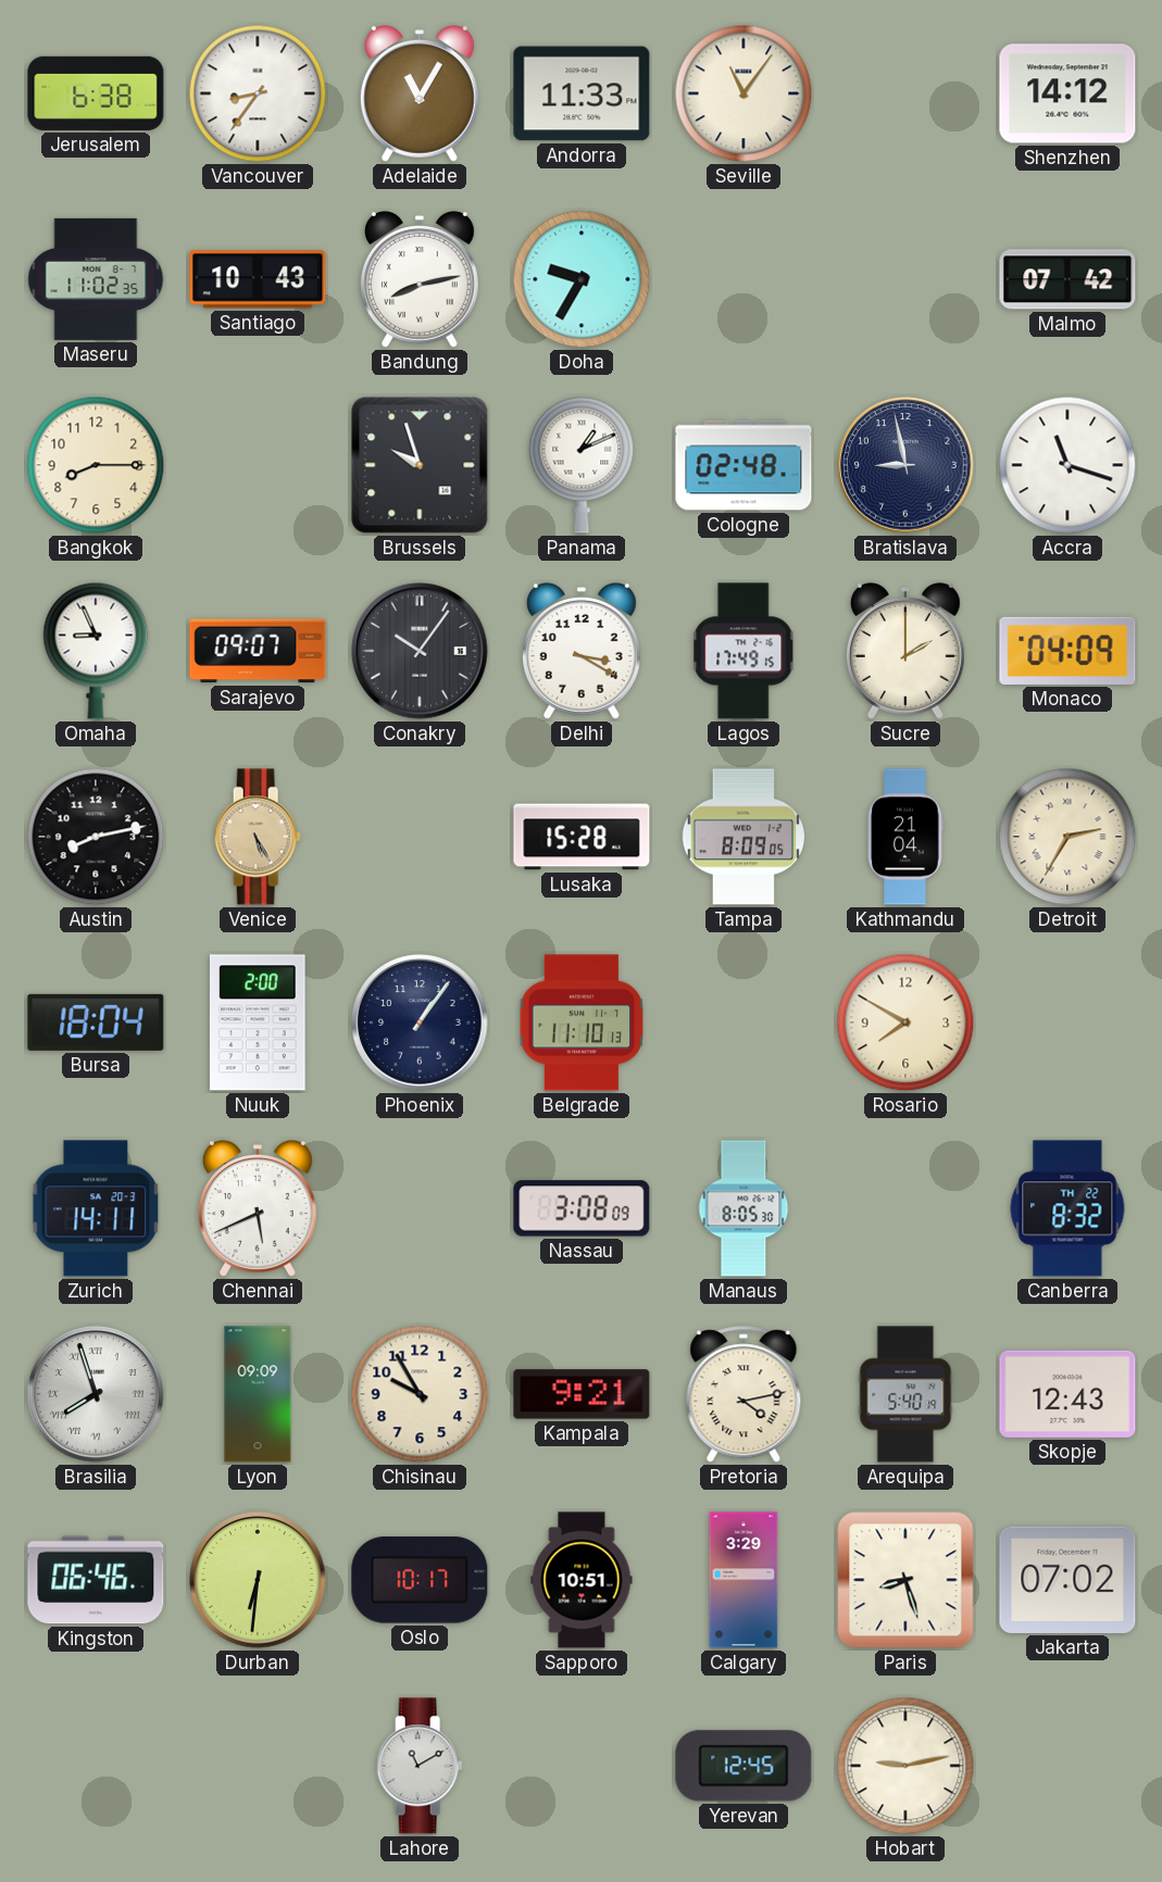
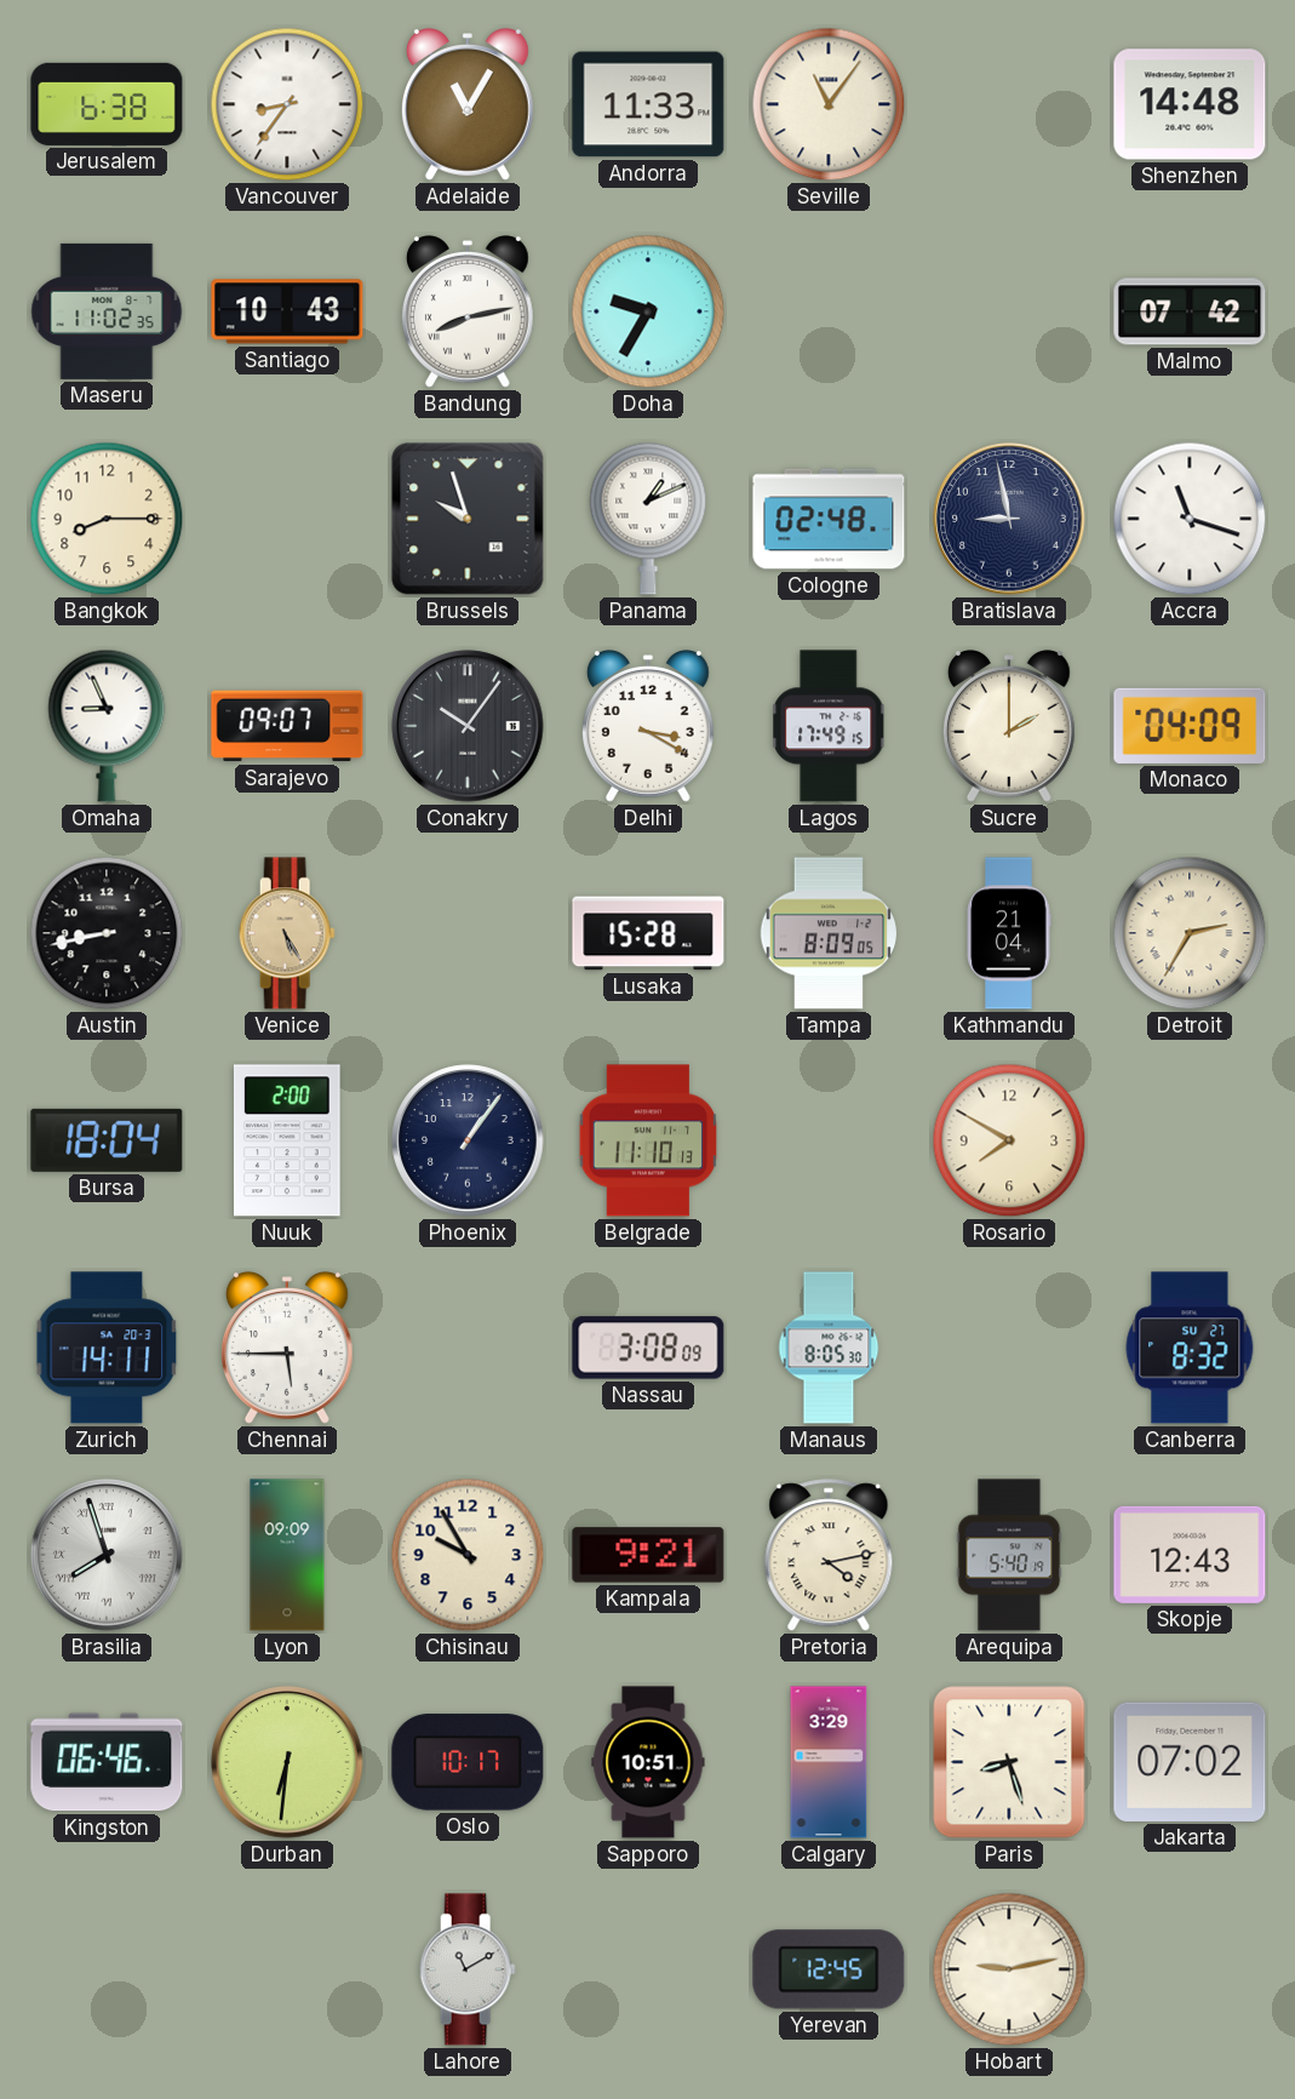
Shenzhen: 14:12 -> 14:48
Austin: 8:13 -> 8:43
Chennai: 5:41 -> 5:45
Canberra date: TH 22 -> SU 27
